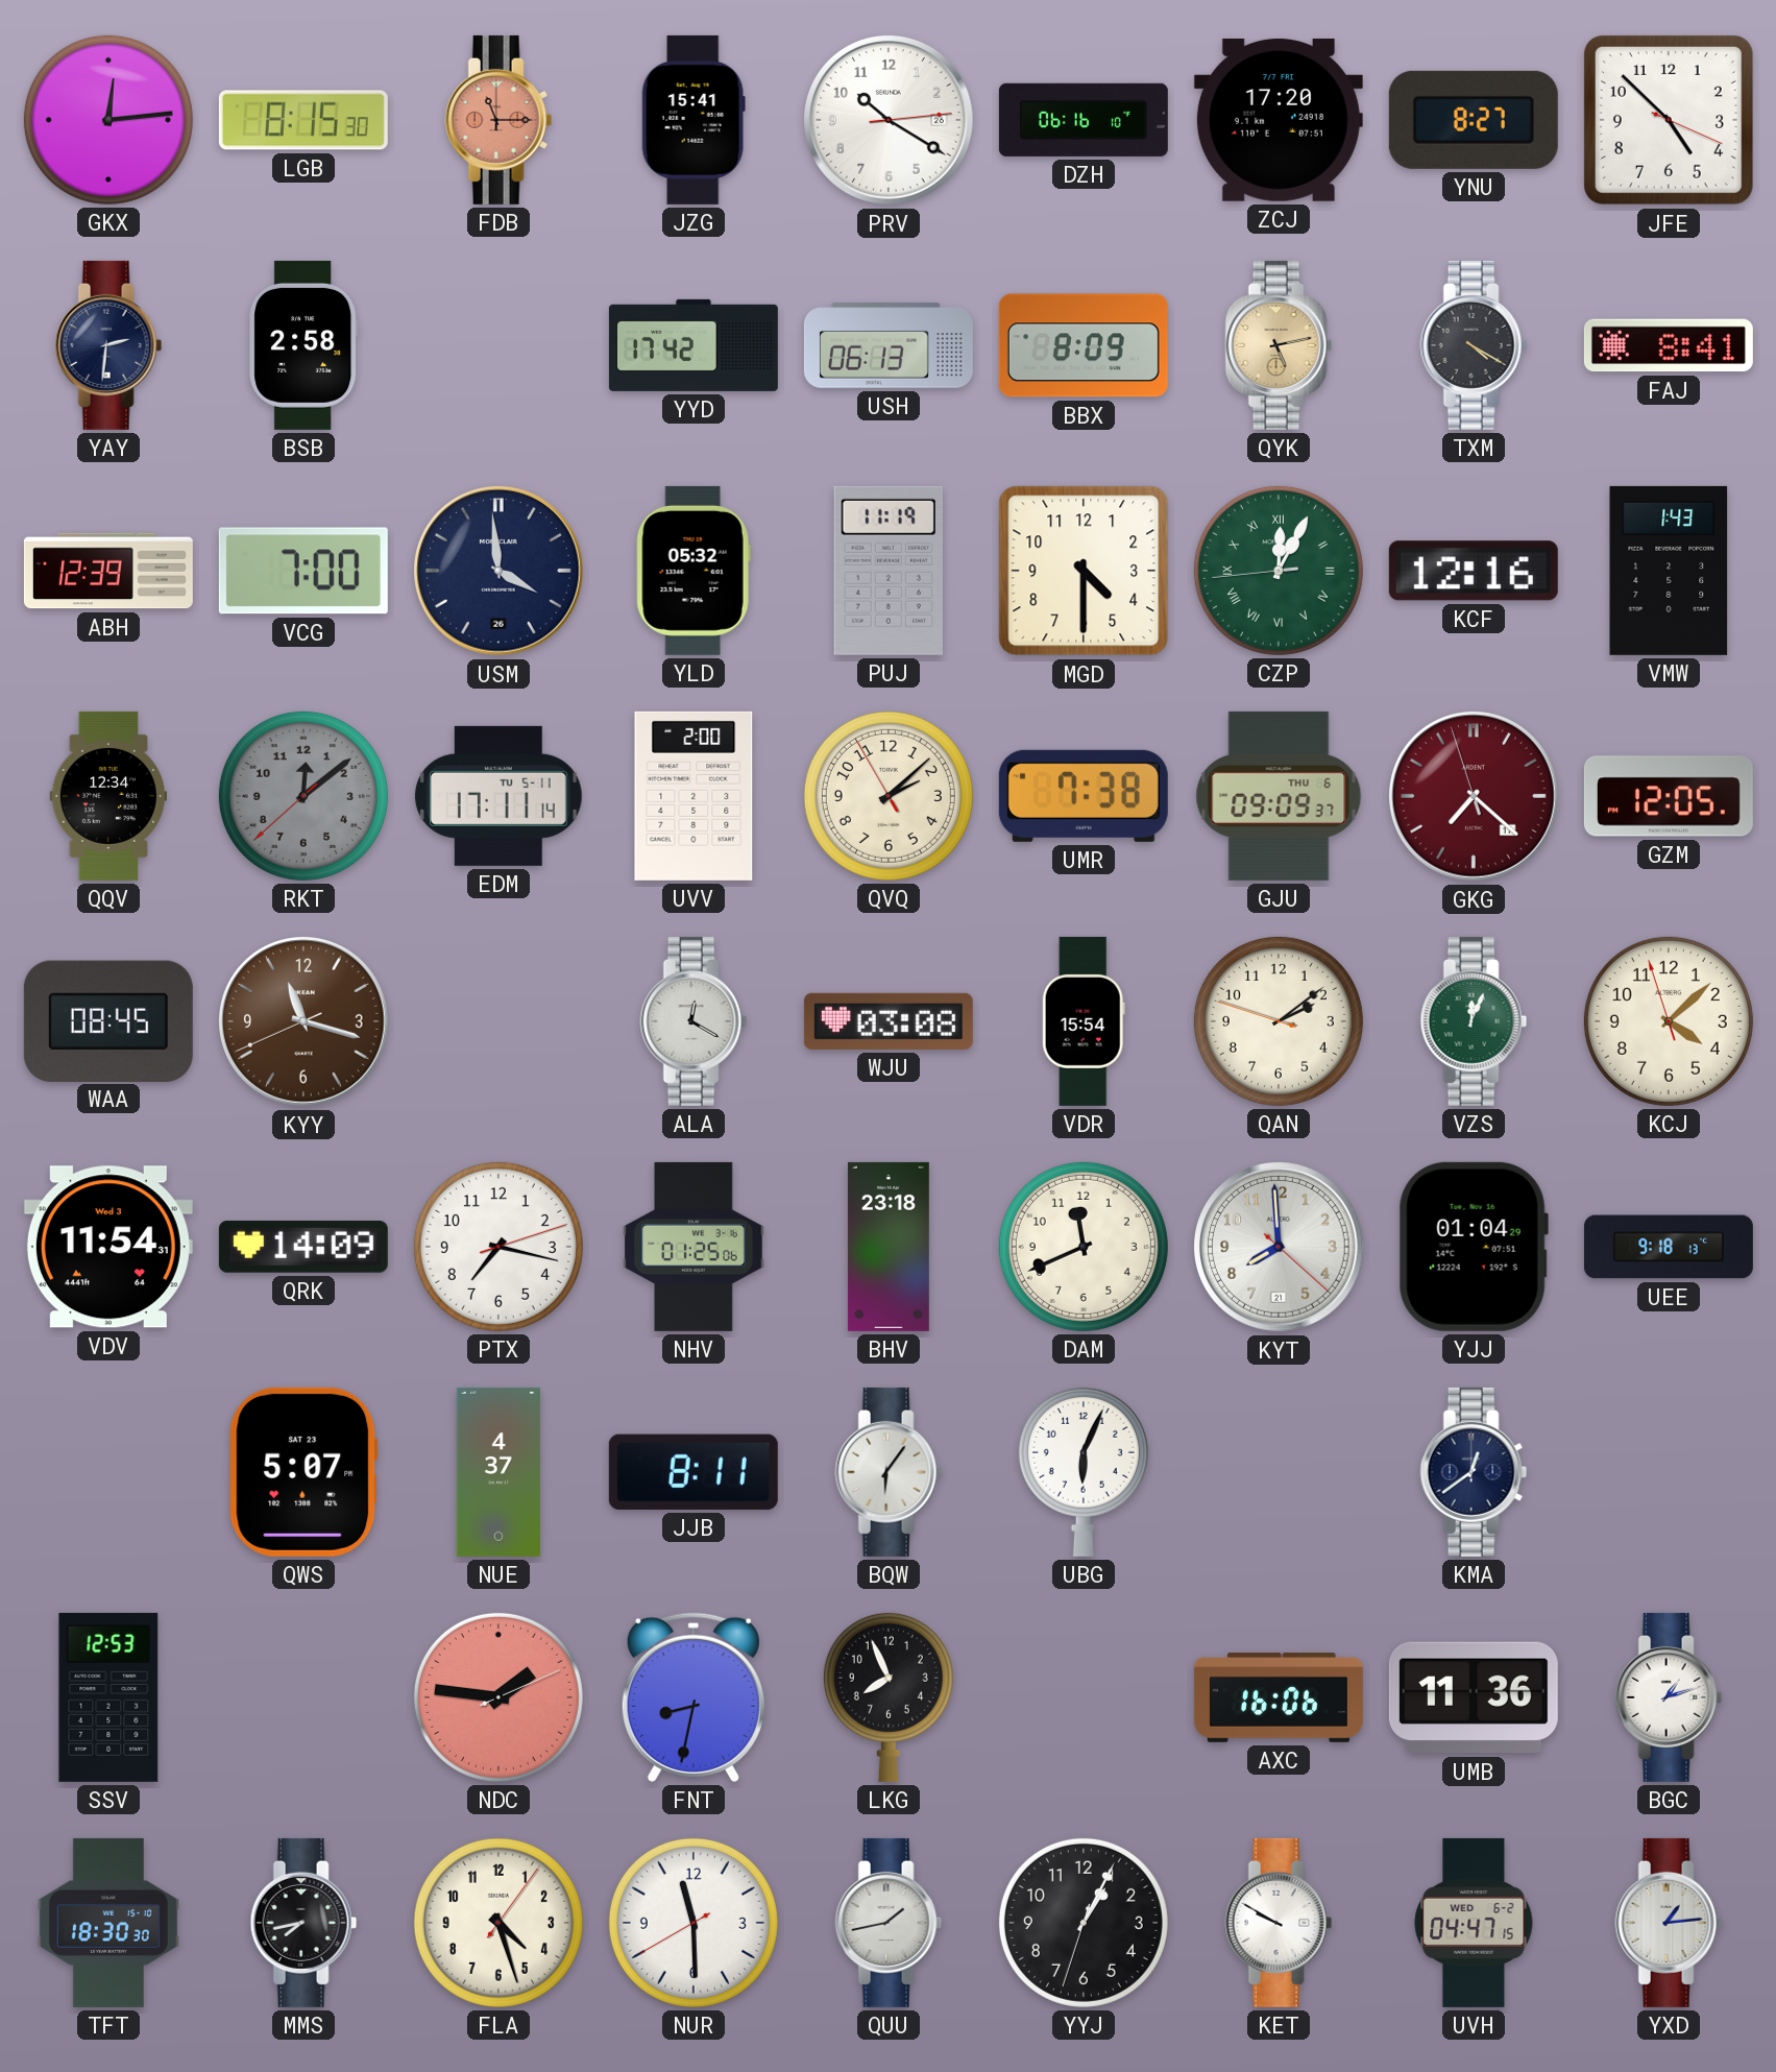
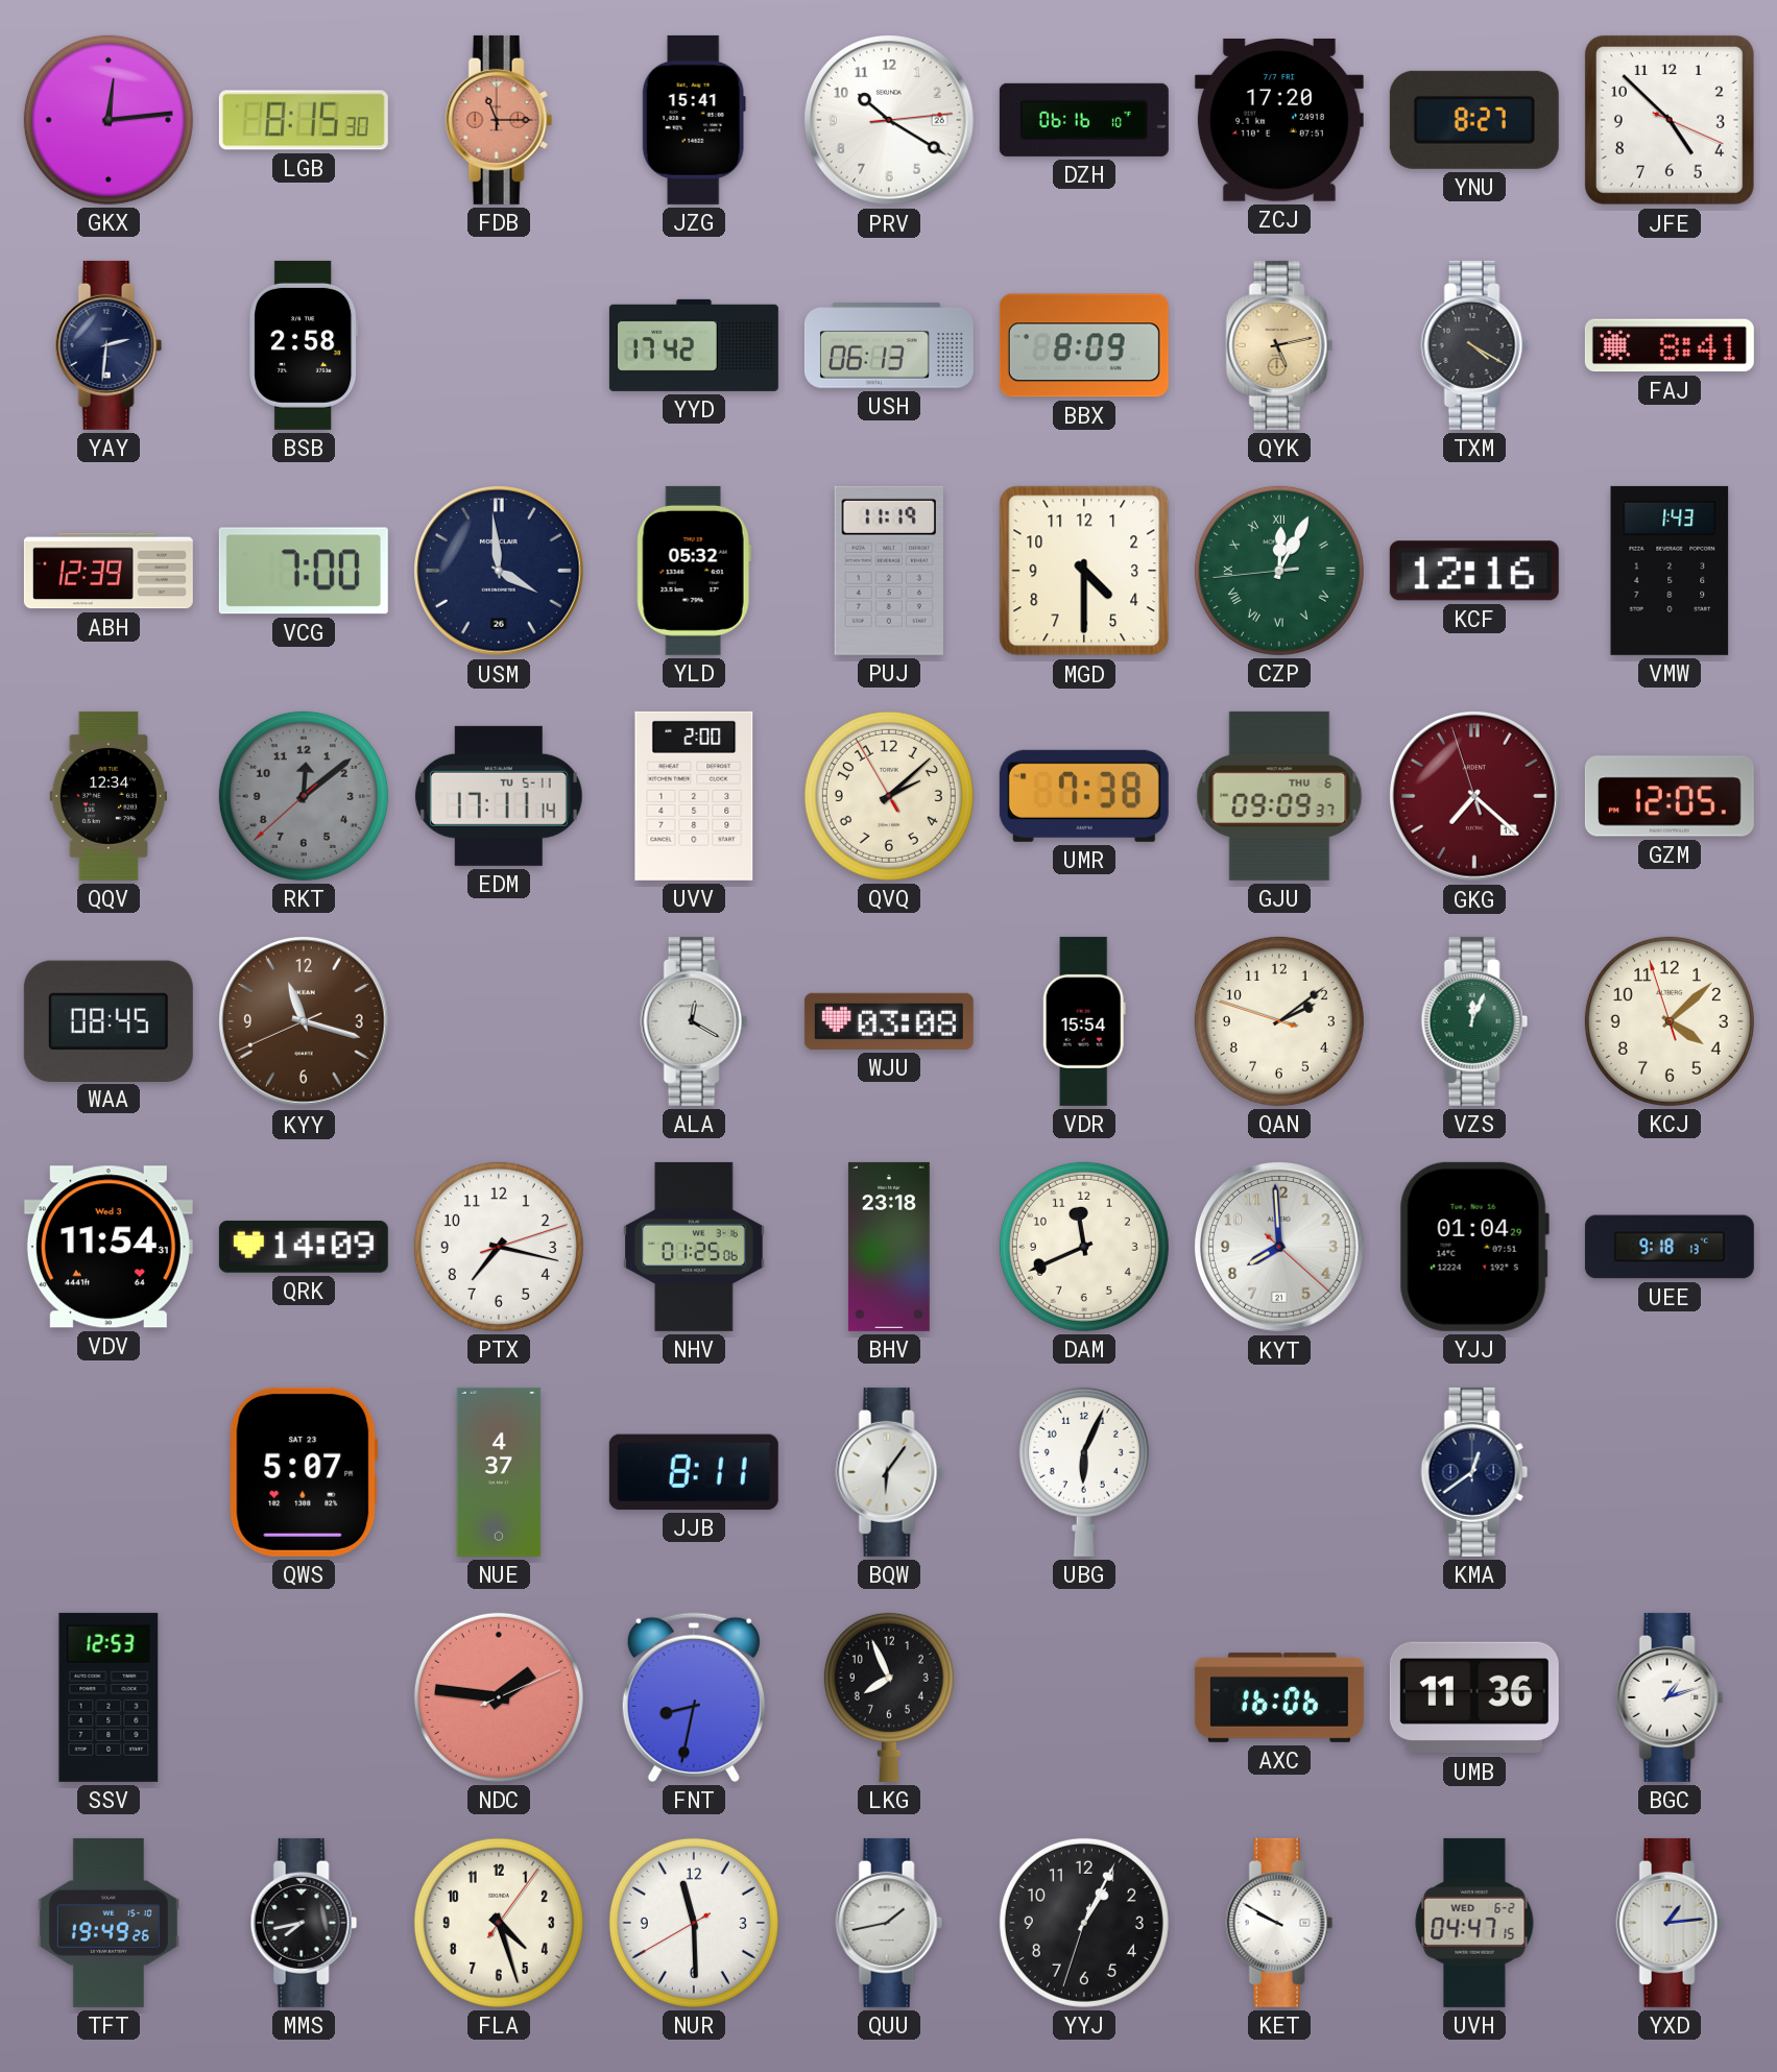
TFT: 18:30 -> 19:49
